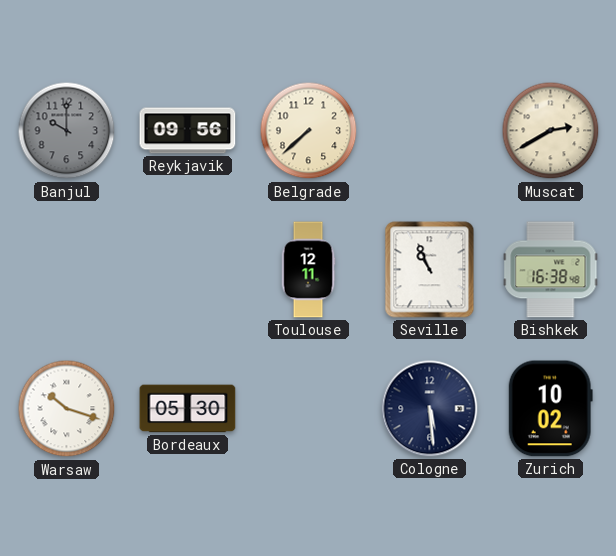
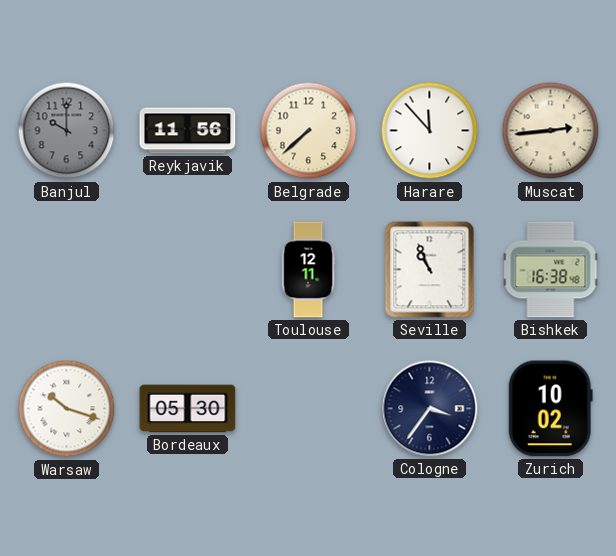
Reykjavik: 09:56 -> 11:56
Harare: none -> 11:53
Muscat: 2:40 -> 2:44
Cologne: 5:29 -> 3:36
